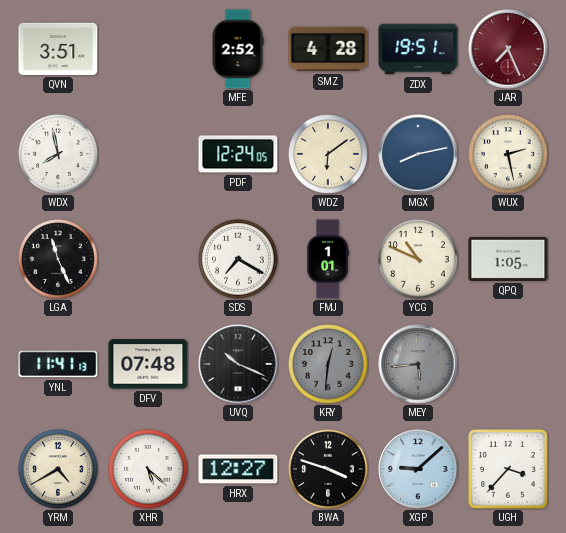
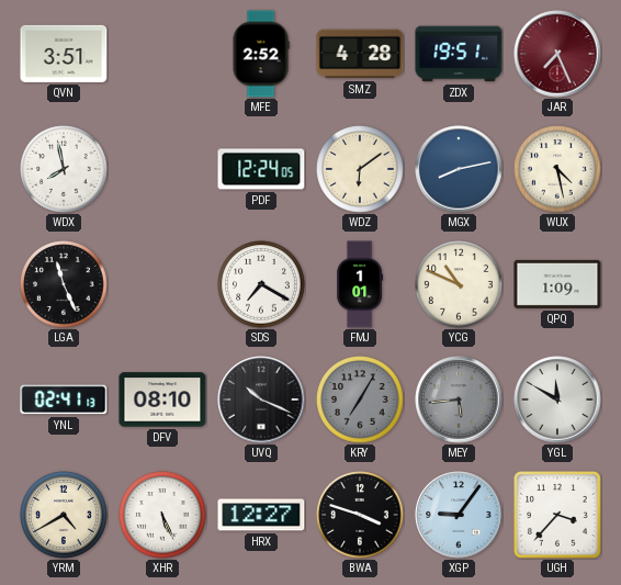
WUX: 2:28 -> 4:28
QPQ: 1:05 -> 1:09
YNL: 11:41 -> 02:41
DFV: 07:48 -> 08:10
KRY: 12:31 -> 7:05
YGL: none -> 11:50
XHR: 5:22 -> 5:26
XGP: 9:08 -> 9:06
